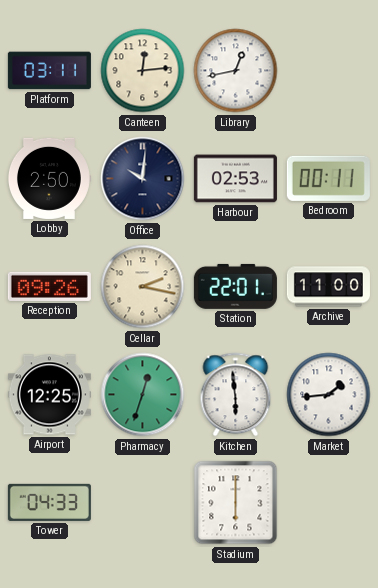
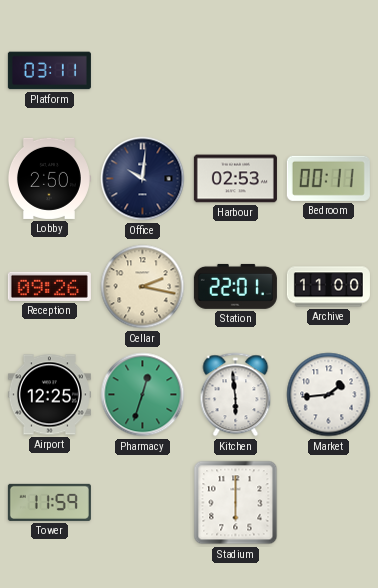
Canteen: 12:14 -> none
Library: 12:43 -> none
Tower: 04:33 -> 11:59
